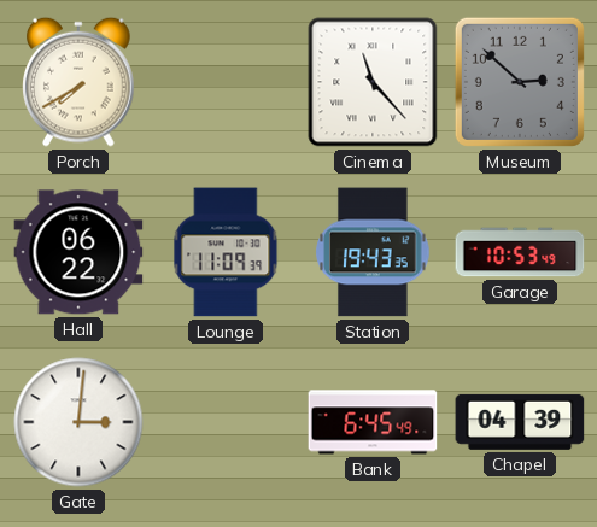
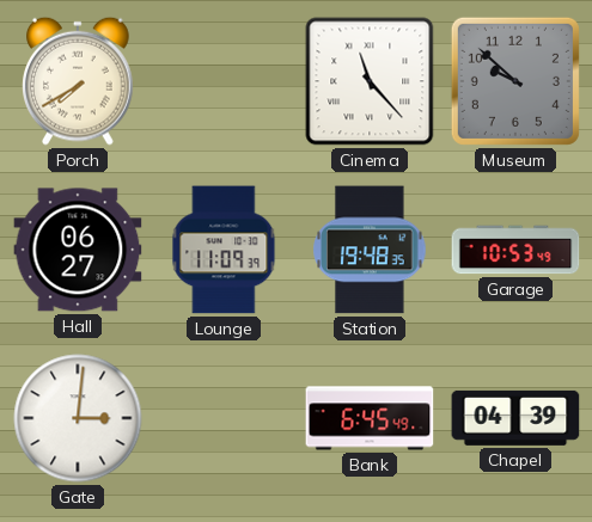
Museum: 2:52 -> 9:52
Hall: 06:22 -> 06:27
Station: 19:43 -> 19:48
